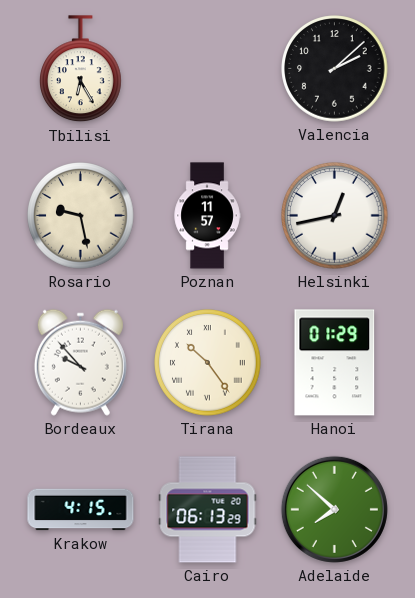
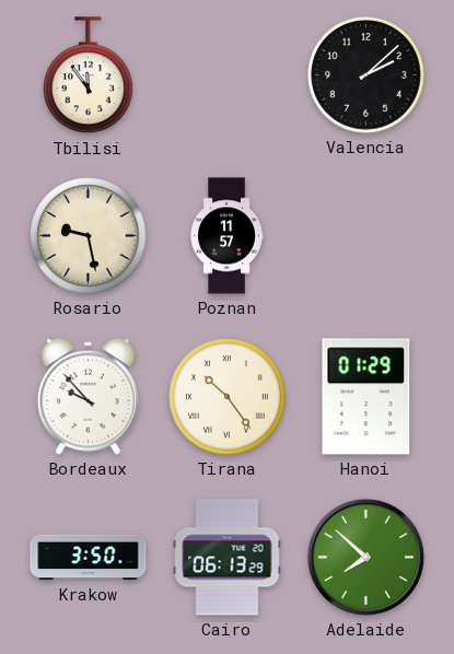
Tbilisi: 6:25 -> 11:54
Helsinki: 12:43 -> none
Krakow: 4:15 -> 3:50
